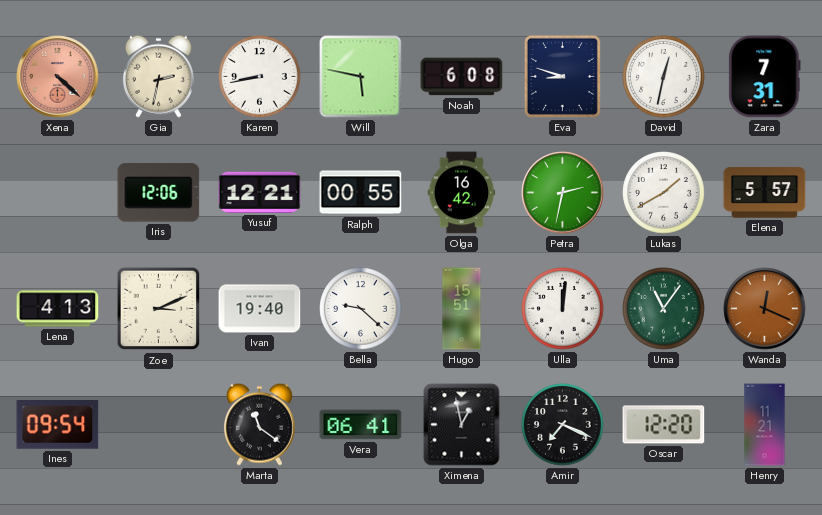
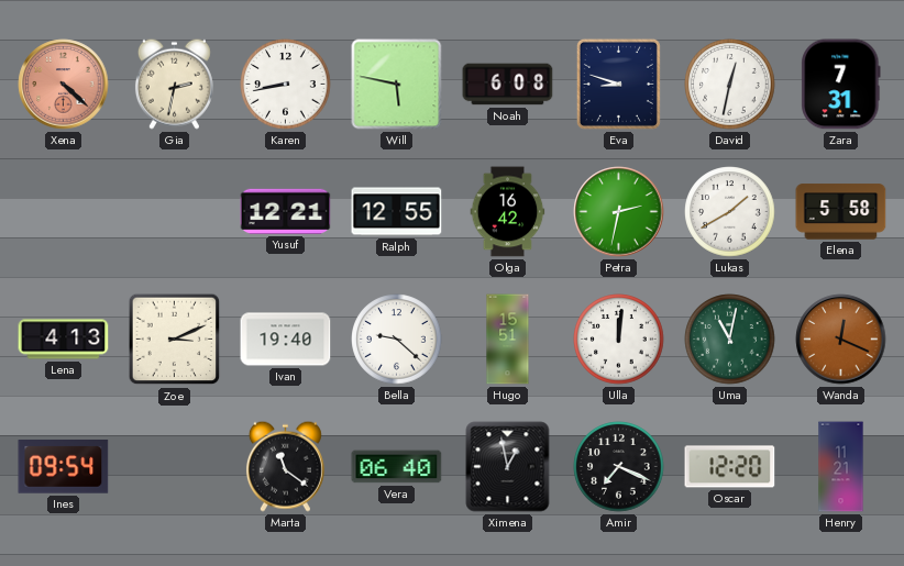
Iris: 12:06 -> none
Ralph: 00:55 -> 12:55
Elena: 5:57 -> 5:58
Uma: 11:06 -> 11:02
Vera: 06:41 -> 06:40
